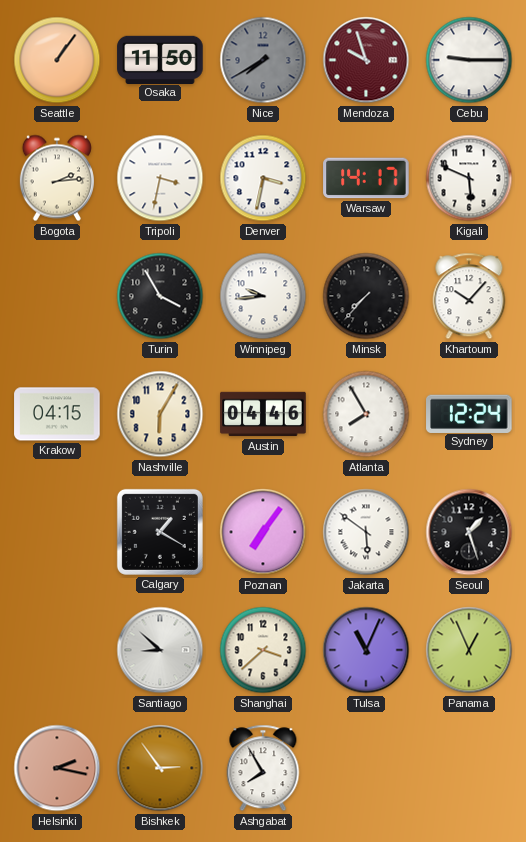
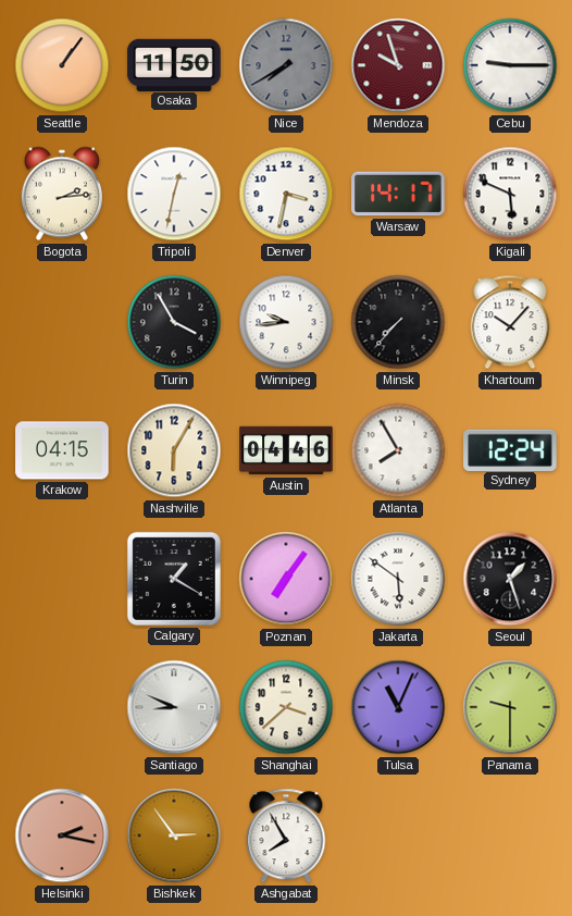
Tripoli: 3:32 -> 12:32
Santiago: 8:52 -> 8:49
Panama: 12:56 -> 9:30
